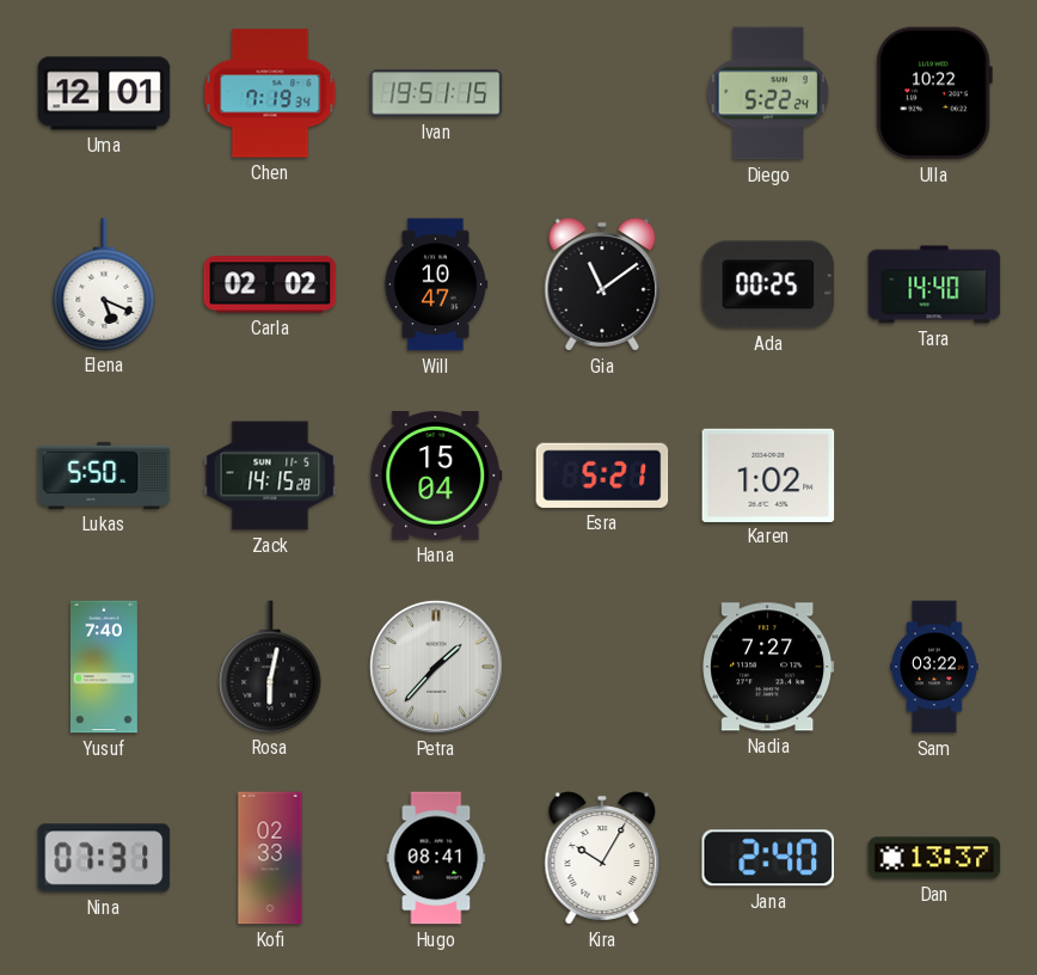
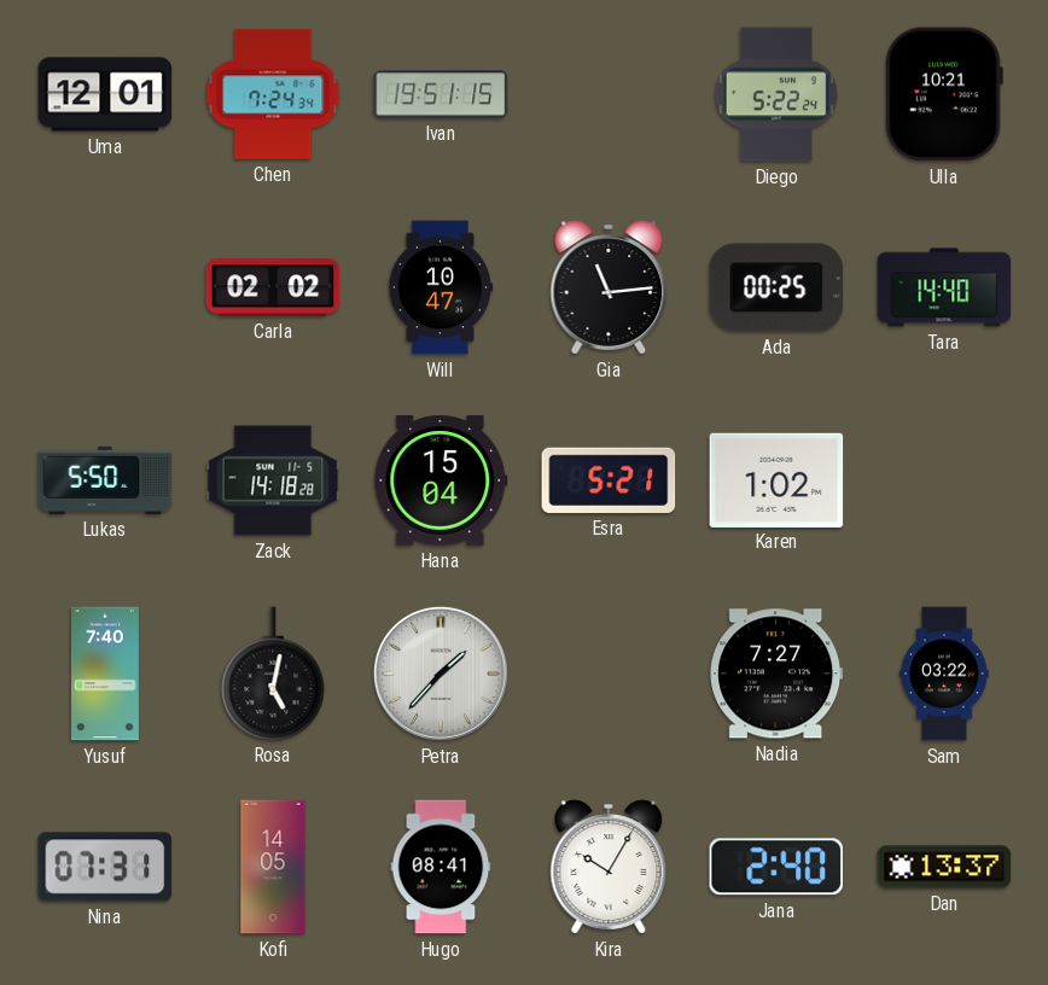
Chen: 7:19 -> 7:24
Ulla: 10:22 -> 10:21
Elena: 5:19 -> none
Gia: 11:09 -> 11:14
Zack: 14:15 -> 14:18
Rosa: 6:02 -> 5:02
Kofi: 02:33 -> 14:05
